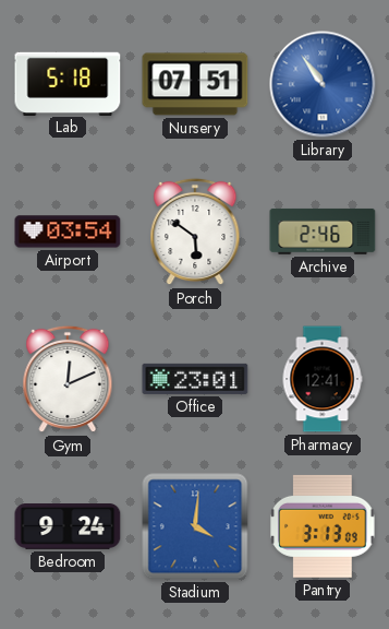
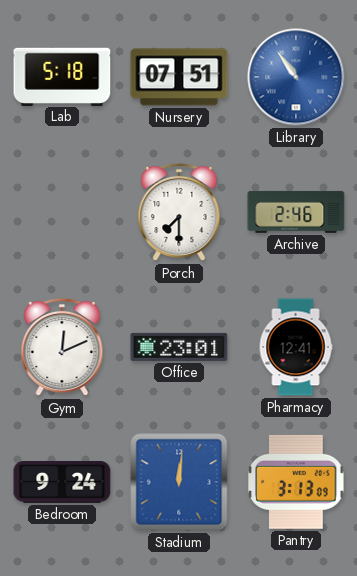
Airport: 03:54 -> none
Porch: 5:51 -> 7:30
Stadium: 4:01 -> 12:01
